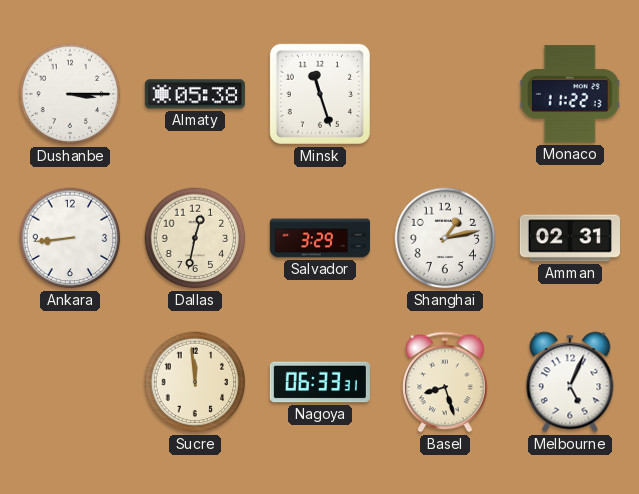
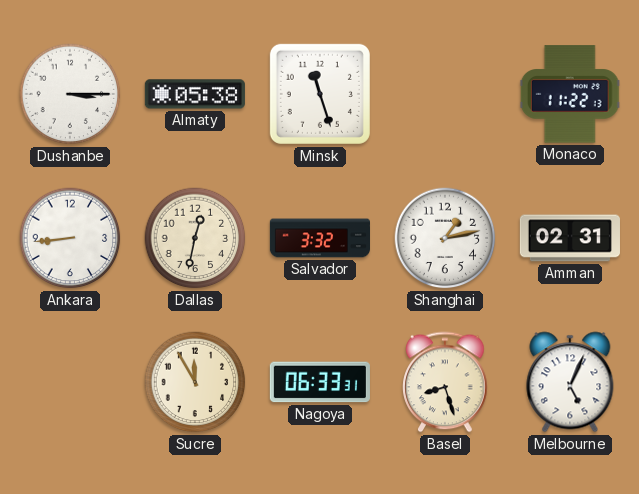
Salvador: 3:29 -> 3:32
Sucre: 11:59 -> 11:55
